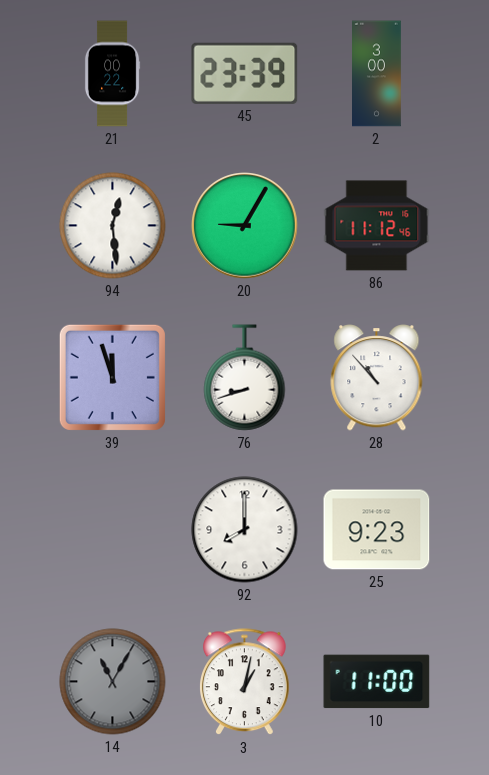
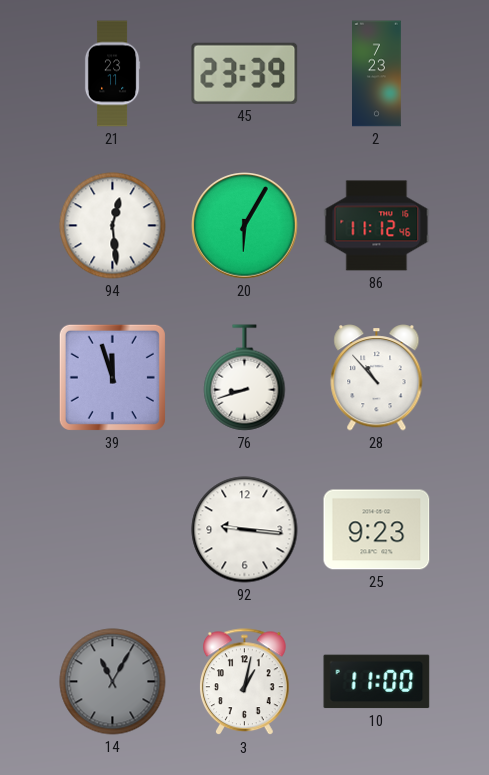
21: 00:22 -> 23:11
2: 3:00 -> 7:23
20: 9:05 -> 6:05
92: 8:00 -> 9:16
